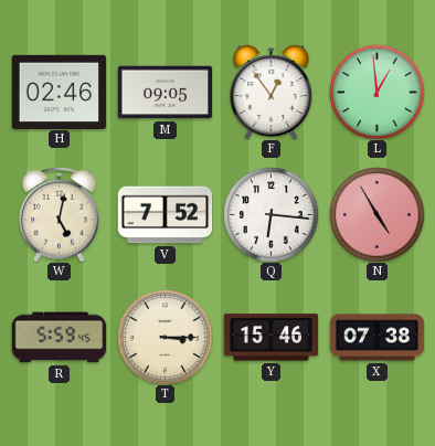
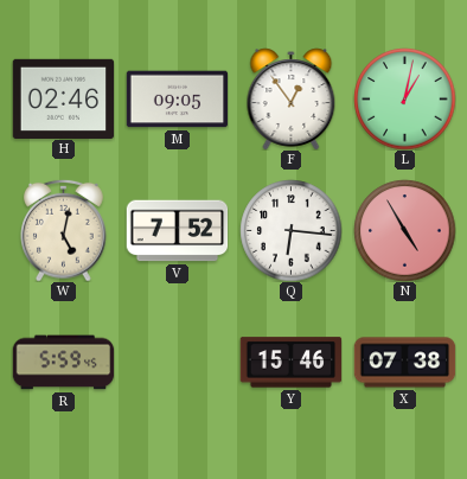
L: 12:59 -> 1:02
T: 3:15 -> none
